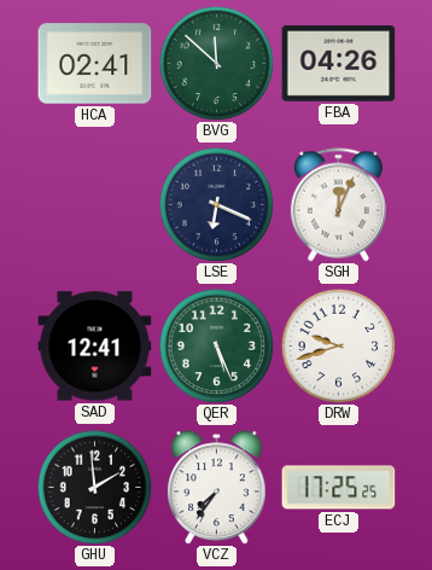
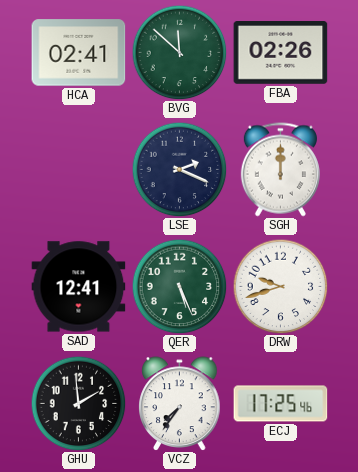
FBA: 04:26 -> 02:26
LSE: 6:19 -> 2:19
SGH: 12:04 -> 12:00
ECJ: 17:25:25 -> 17:25:46
